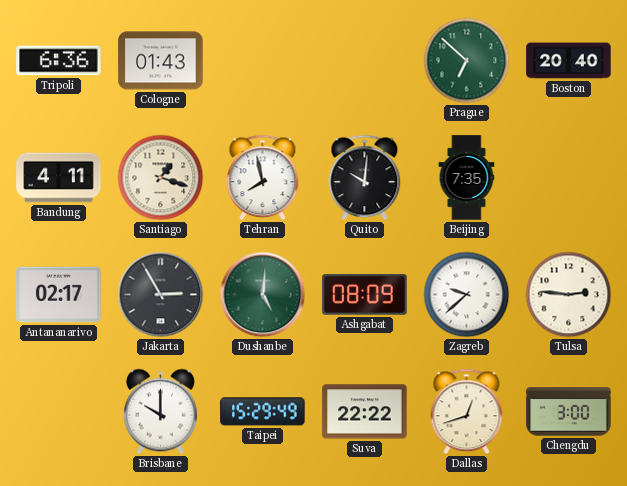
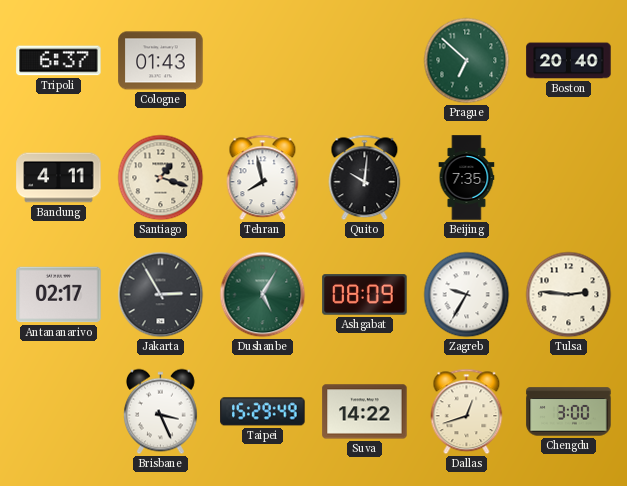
Tripoli: 6:36 -> 6:37
Dushanbe: 5:01 -> 5:05
Zagreb: 9:38 -> 9:35
Brisbane: 10:00 -> 3:26
Suva: 22:22 -> 14:22
